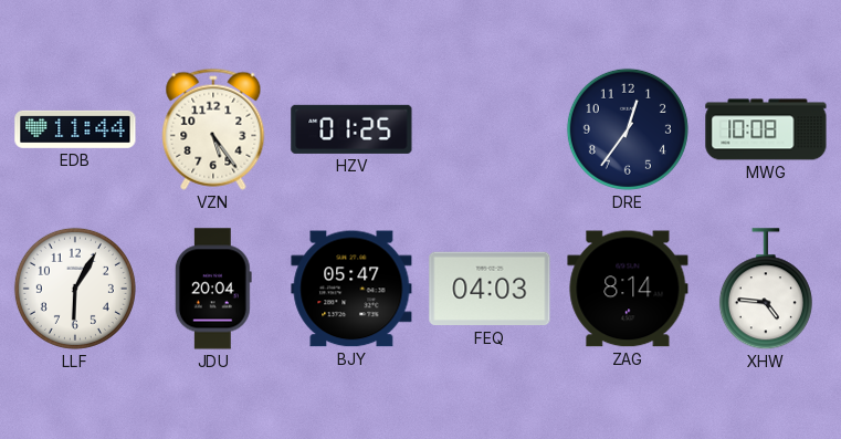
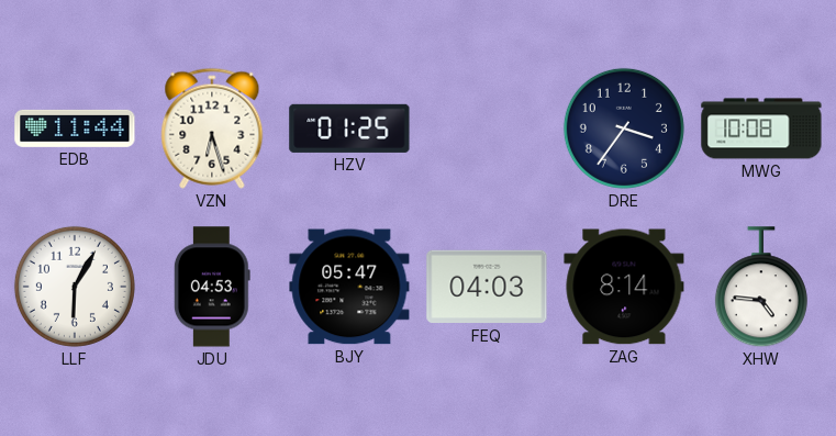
VZN: 5:24 -> 6:27
DRE: 12:36 -> 3:36
JDU: 20:04 -> 04:53
